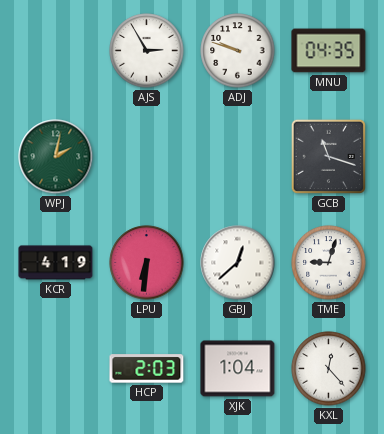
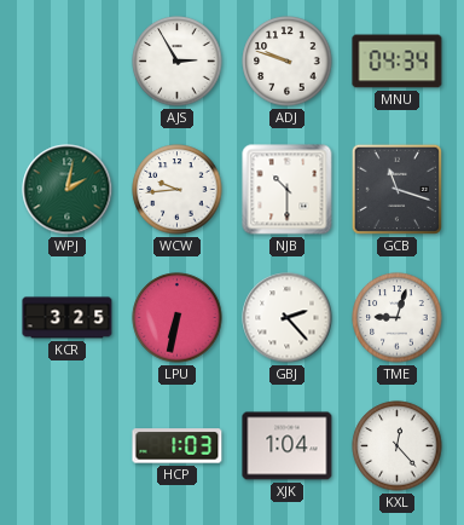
MNU: 04:35 -> 04:34
WCW: none -> 9:44
NJB: none -> 10:30
KCR: 4:19 -> 3:25
LPU: 6:31 -> 6:32
GBJ: 12:38 -> 2:23
HCP: 2:03 -> 1:03
